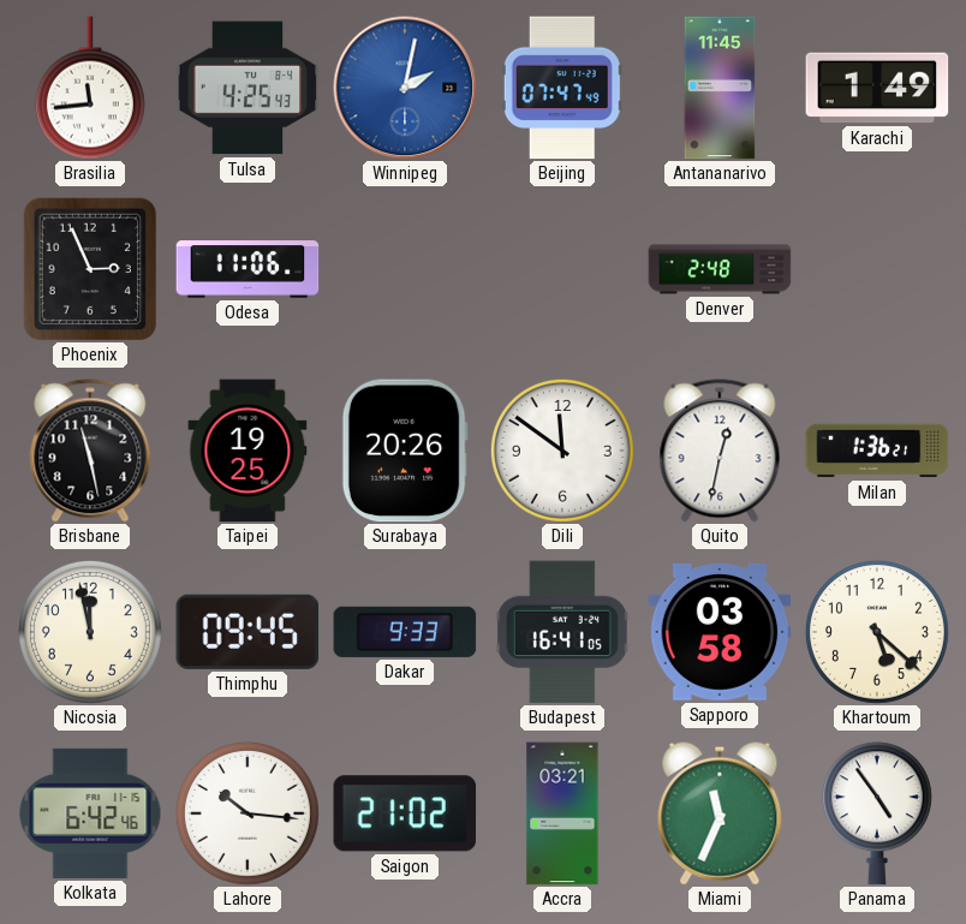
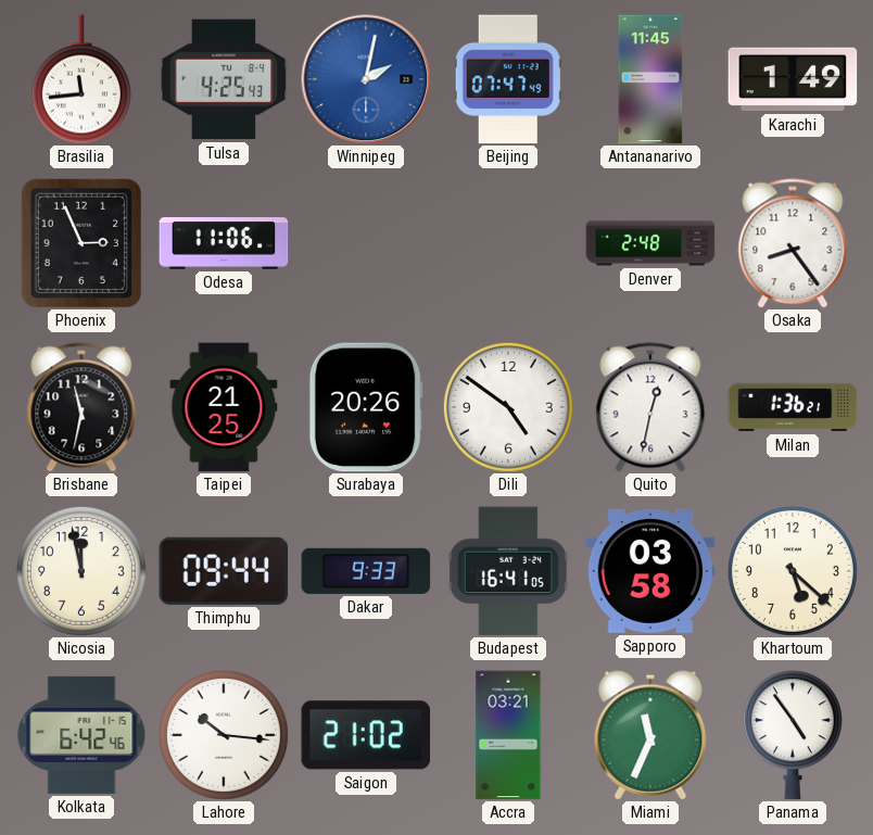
Osaka: none -> 8:24
Brisbane: 11:28 -> 11:32
Taipei: 19:25 -> 21:25
Dili: 11:51 -> 4:51
Thimphu: 09:45 -> 09:44
